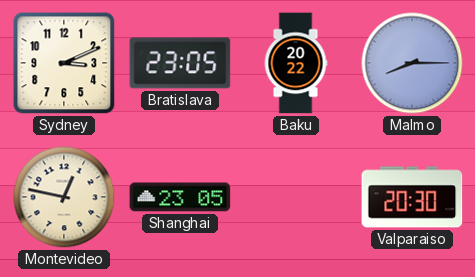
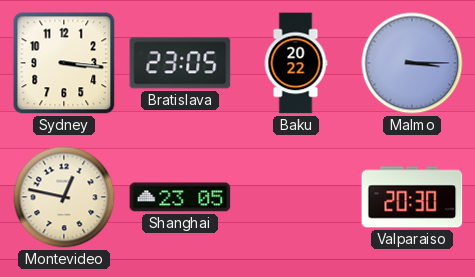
Sydney: 3:11 -> 3:16
Malmo: 8:15 -> 3:15
